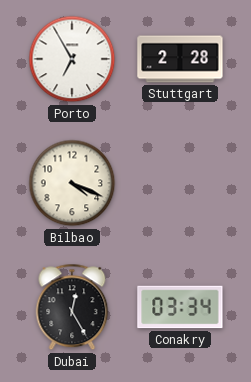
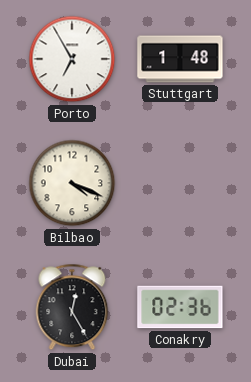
Stuttgart: 2:28 -> 1:48
Conakry: 03:34 -> 02:36
